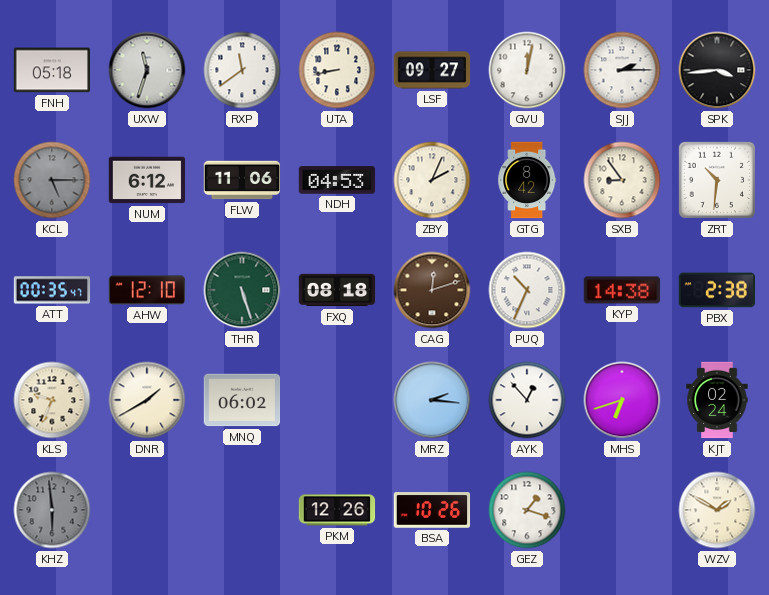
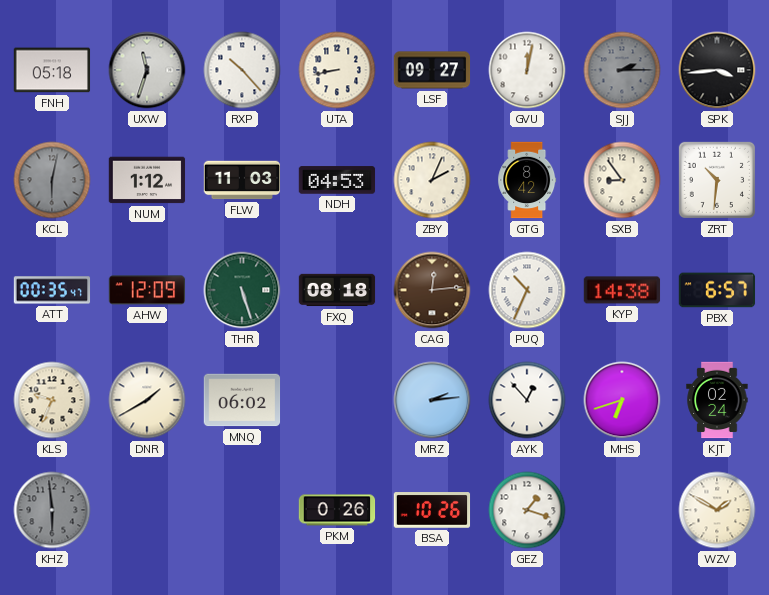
RXP: 11:39 -> 10:23
SJJ dial: white -> grey
KCL: 5:15 -> 6:02
NUM: 6:12 -> 1:12
FLW: 11:06 -> 11:03
AHW: 12:10 -> 12:09
CAG: 12:12 -> 12:14
PBX: 2:38 -> 6:57
MRZ: 2:16 -> 2:14
PKM: 12:26 -> 0:26
